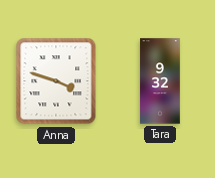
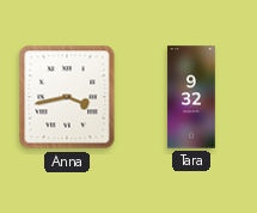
Anna: 3:48 -> 3:43
